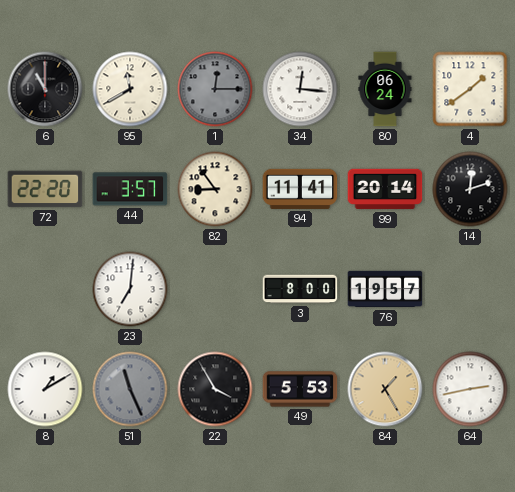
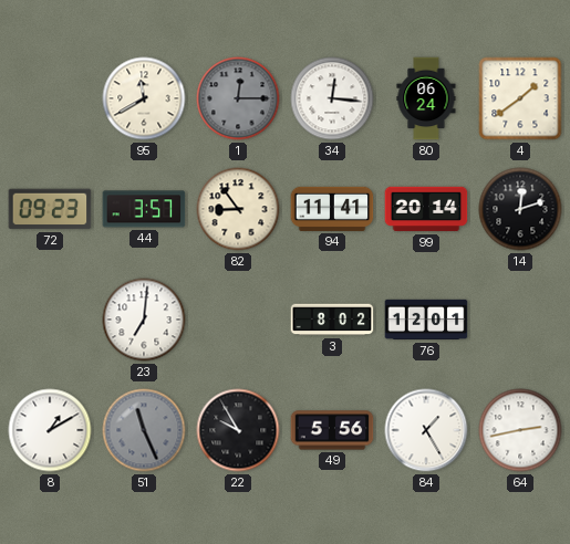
6: 11:00 -> none
72: 22:20 -> 09:23
3: 8:00 -> 8:02
76: 19:57 -> 12:01
22: 3:55 -> 9:55
49: 5:53 -> 5:56
84 dial: champagne -> white
